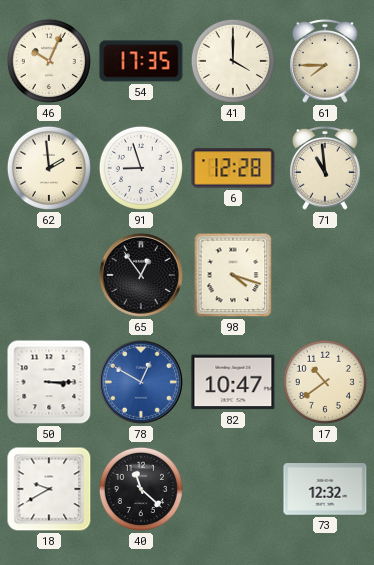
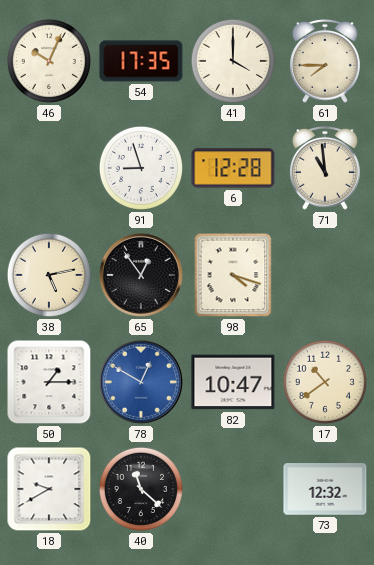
62: 1:59 -> none
38: none -> 5:13
50: 3:15 -> 1:15
